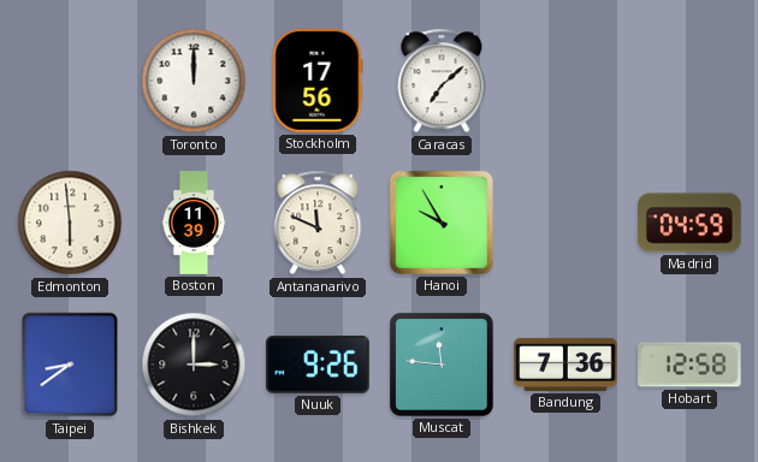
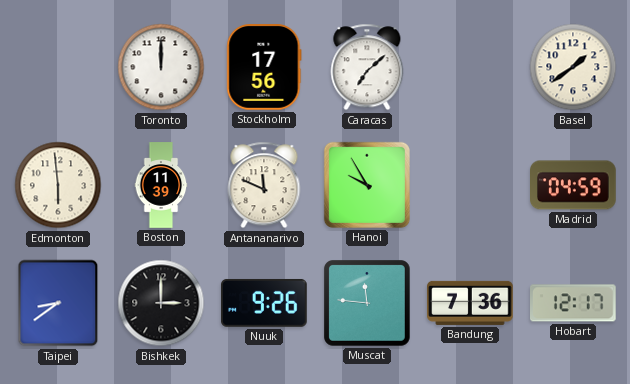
Basel: none -> 1:39
Hobart: 12:58 -> 12:17
